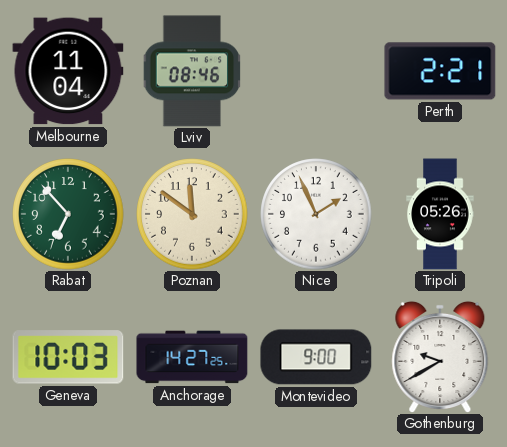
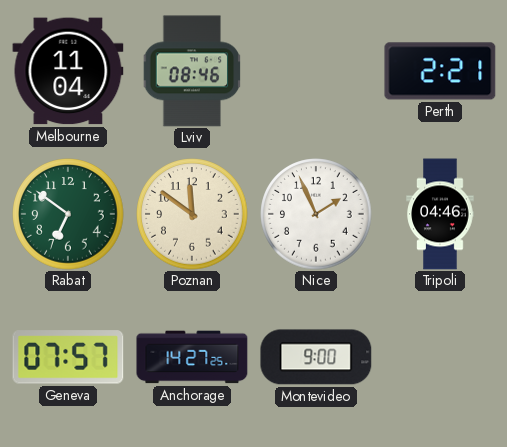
Rabat: 6:53 -> 6:51
Tripoli: 05:26 -> 04:46
Geneva: 10:03 -> 07:57
Gothenburg: 9:40 -> none
